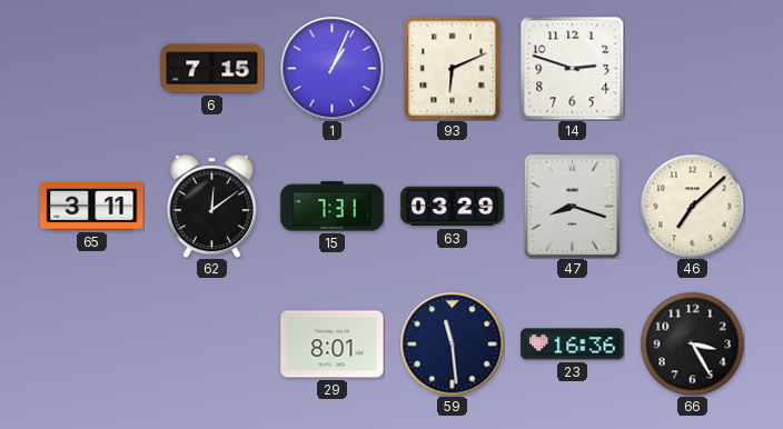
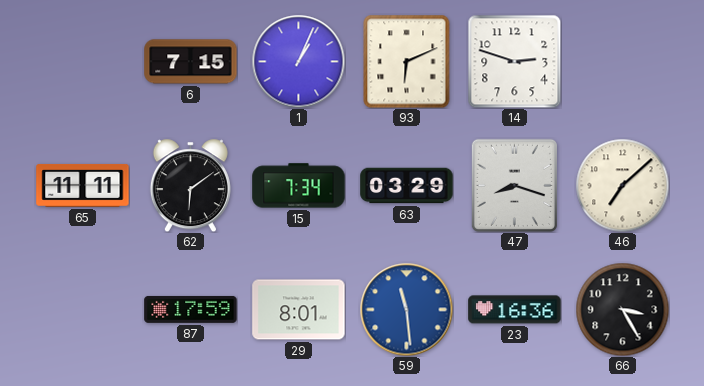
65: 3:11 -> 11:11
62: 12:09 -> 6:09
15: 7:31 -> 7:34
87: none -> 17:59
59 dial: navy -> blue
